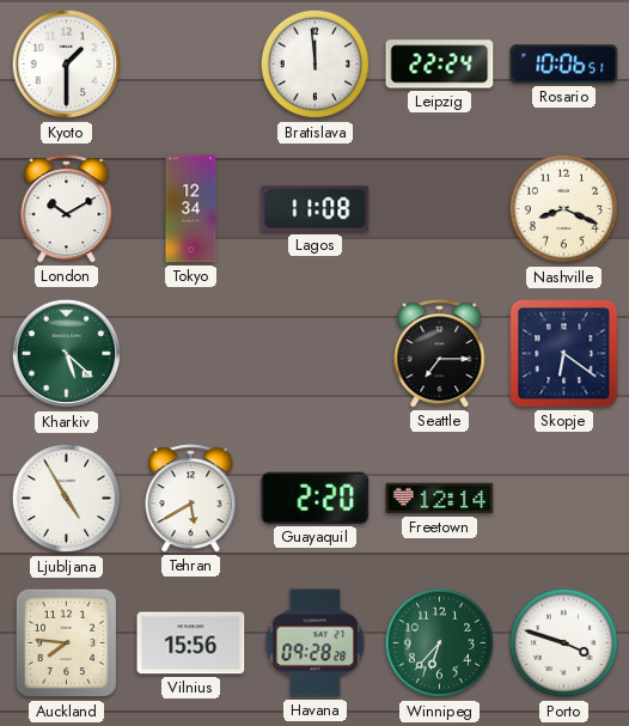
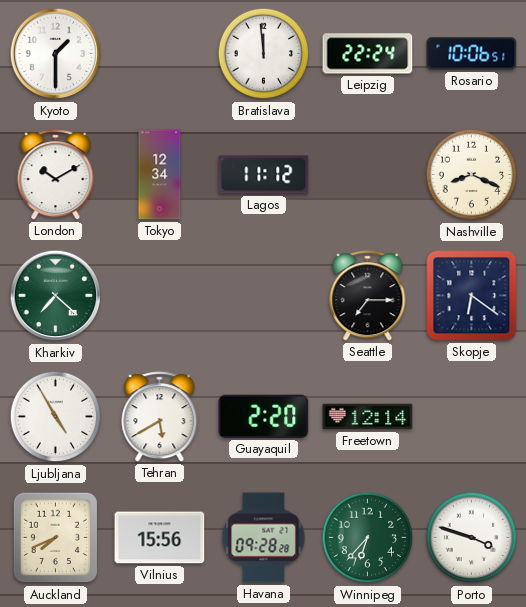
Lagos: 11:08 -> 11:12
Kharkiv: 5:22 -> 7:22
Auckland: 7:46 -> 7:41
